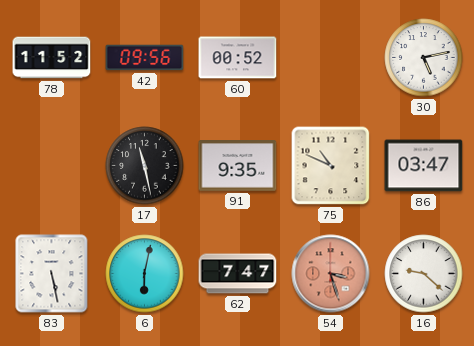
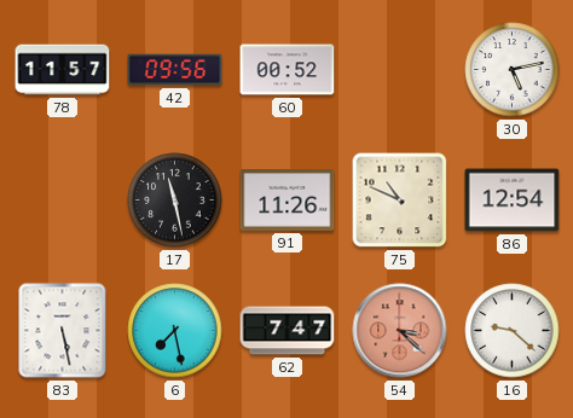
78: 11:52 -> 11:57
91: 9:35 -> 11:26
86: 03:47 -> 12:54
6: 6:02 -> 7:28
54: 3:27 -> 3:22
